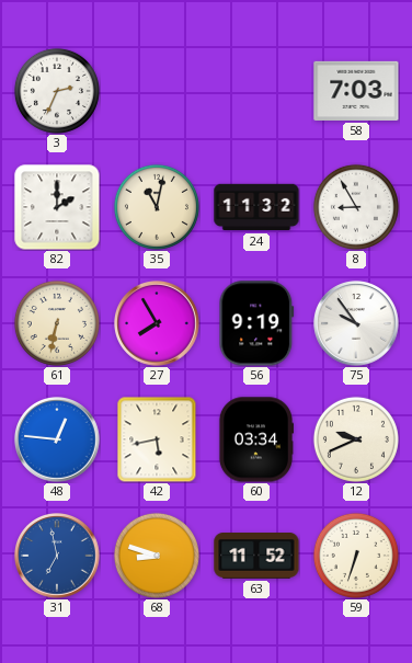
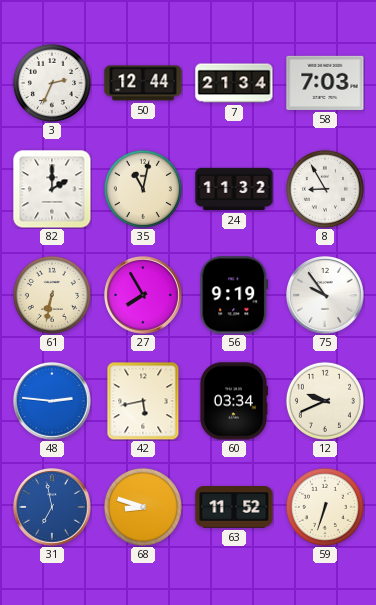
50: none -> 12:44
7: none -> 21:34
48: 12:46 -> 2:46
